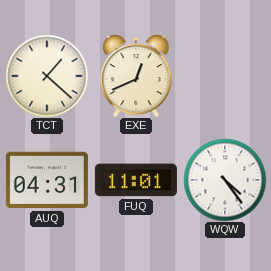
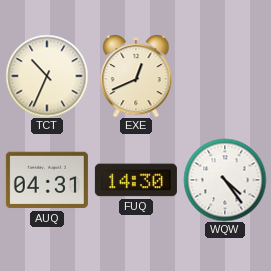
TCT: 1:22 -> 10:34
FUQ: 11:01 -> 14:30
